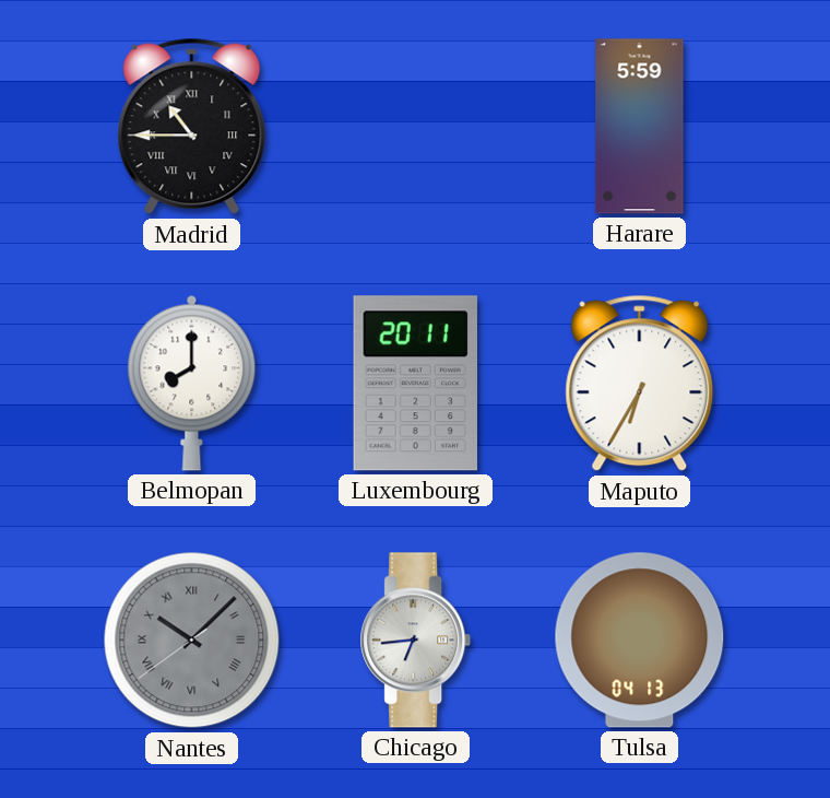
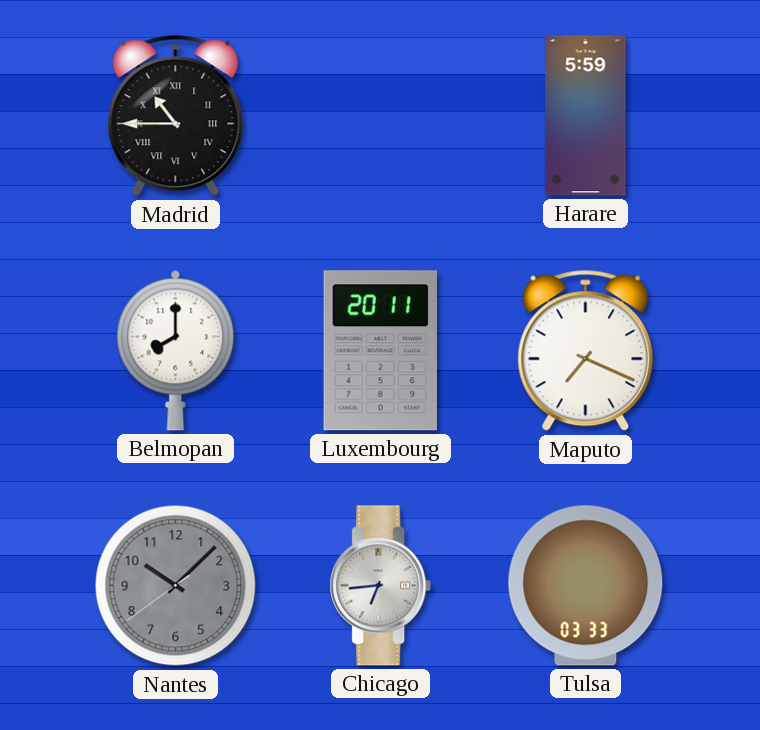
Maputo: 6:35 -> 7:19
Nantes numerals: Roman -> Arabic
Tulsa: 04:13 -> 03:33
